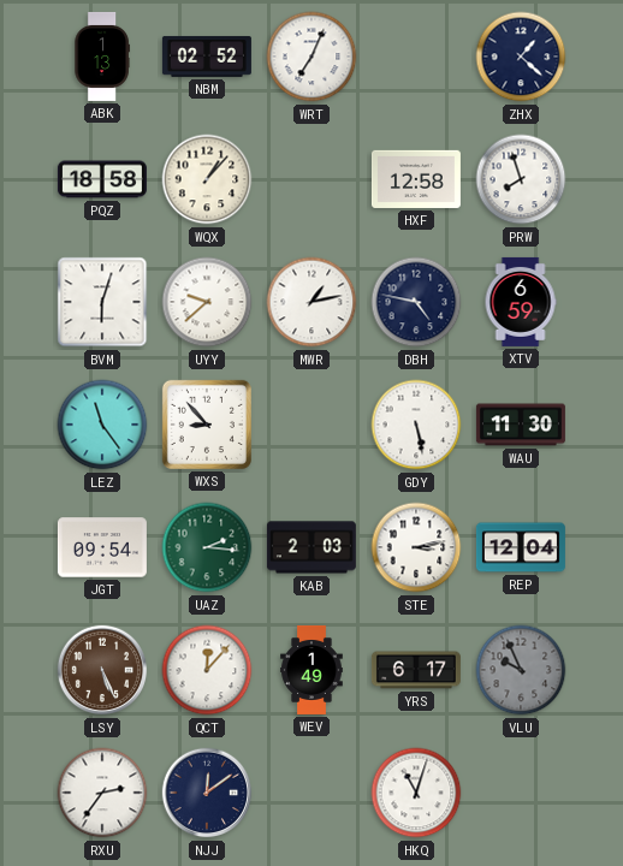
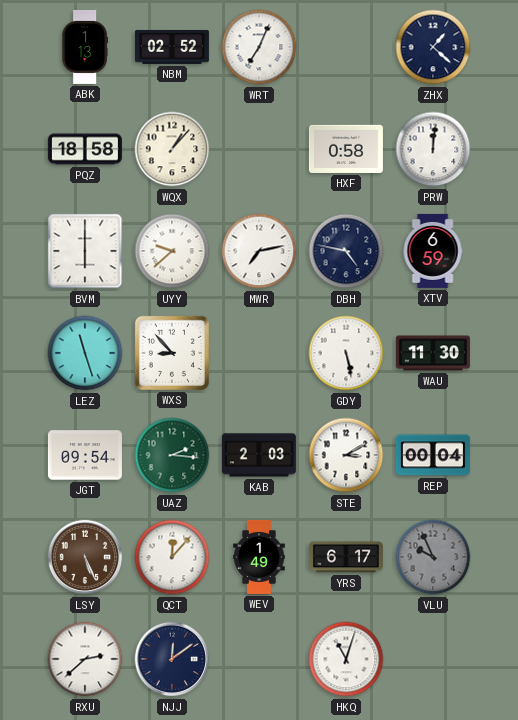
HXF: 12:58 -> 0:58
PRW: 7:57 -> 12:01
BVM: 6:03 -> 6:00
MWR: 1:13 -> 7:13
LEZ: 11:24 -> 11:27
STE: 3:13 -> 3:10
REP: 12:04 -> 00:04
RXU: 2:36 -> 2:38
